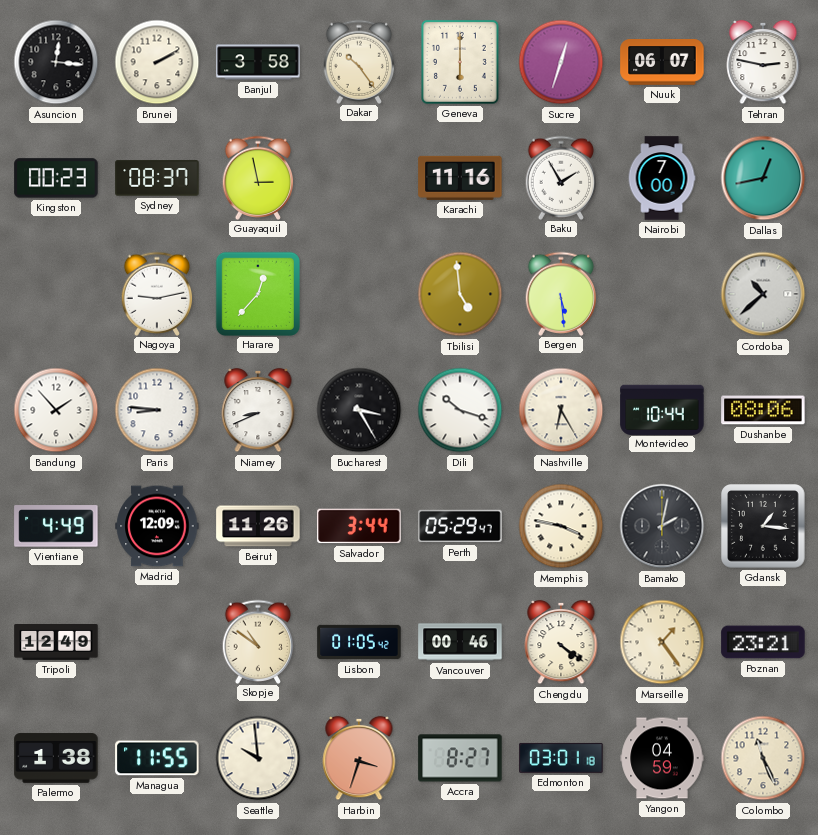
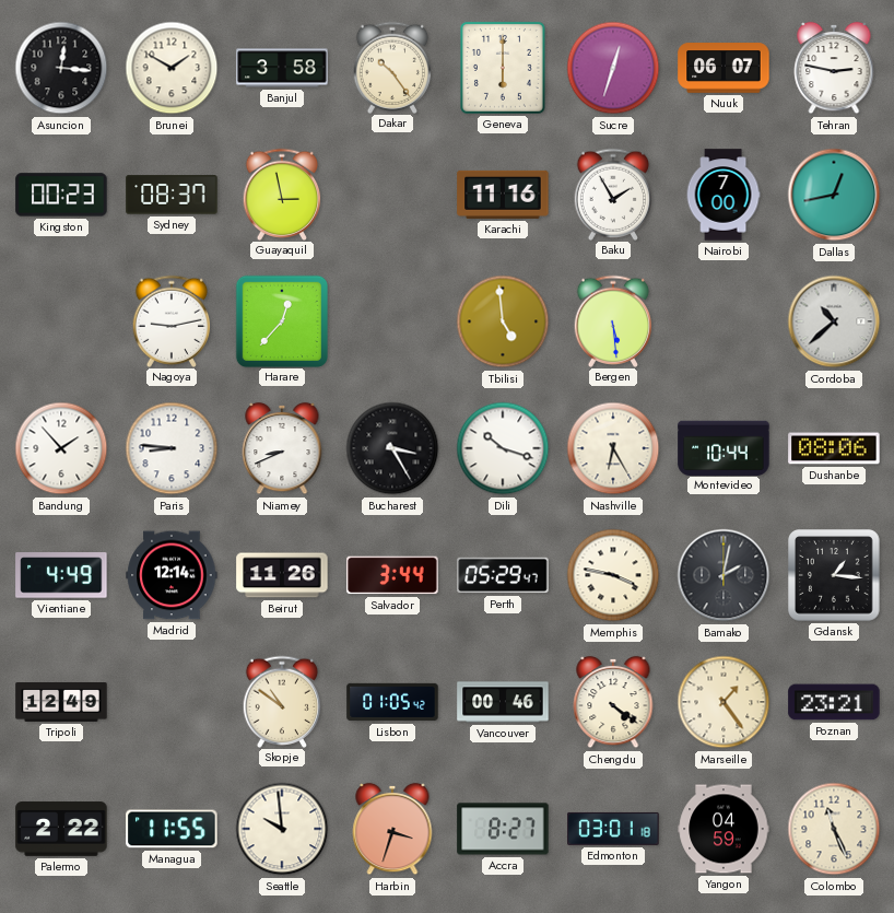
Brunei: 2:10 -> 1:50
Madrid: 12:09 -> 12:14
Palermo: 1:38 -> 2:22
